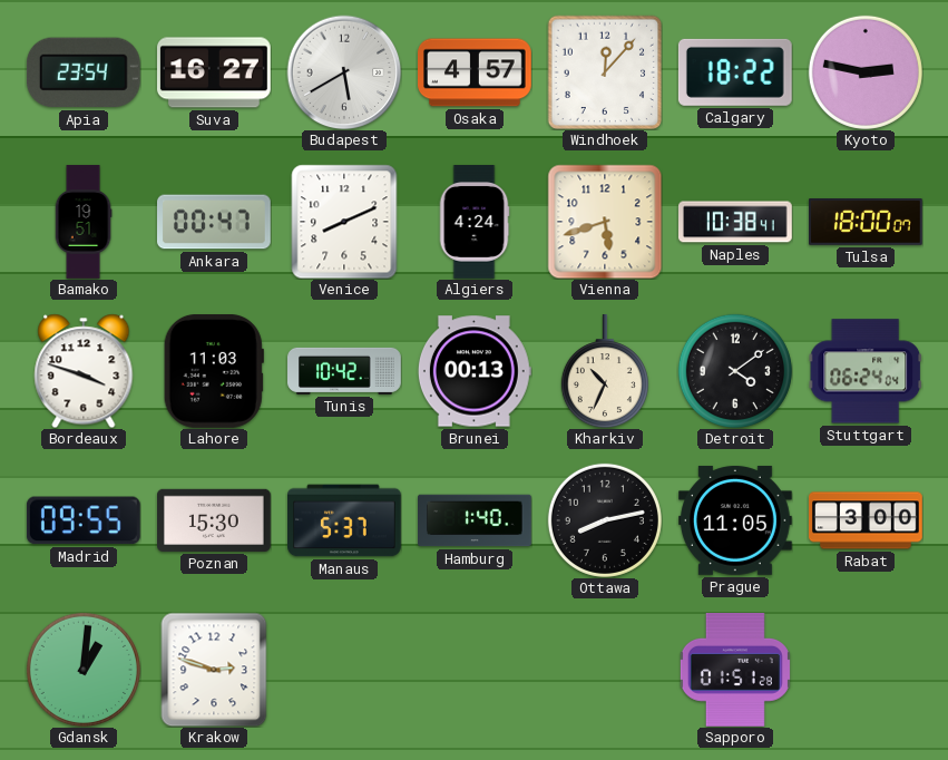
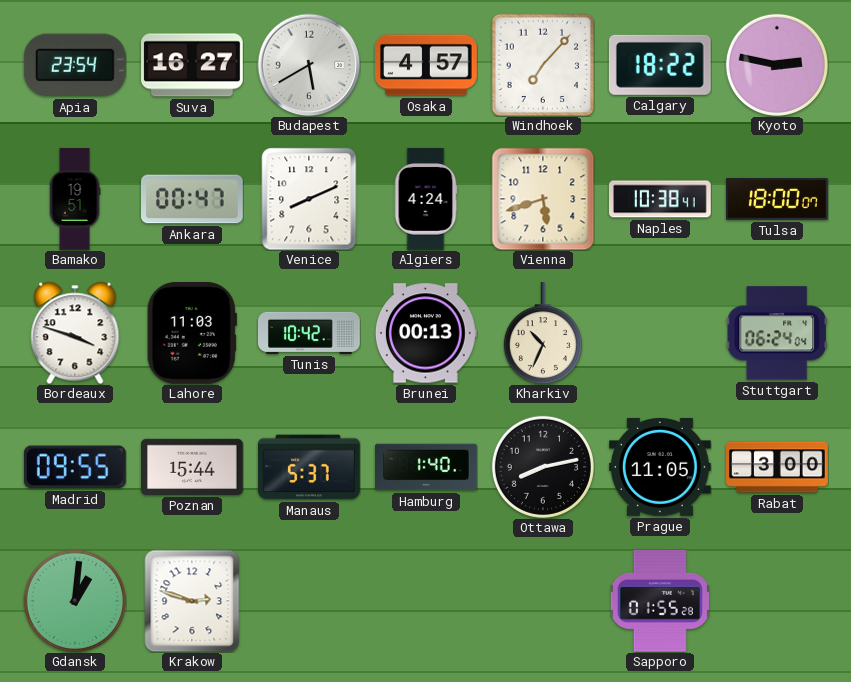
Windhoek: 12:07 -> 7:07
Detroit: 4:09 -> none
Poznan: 15:30 -> 15:44
Sapporo: 01:51 -> 01:55
